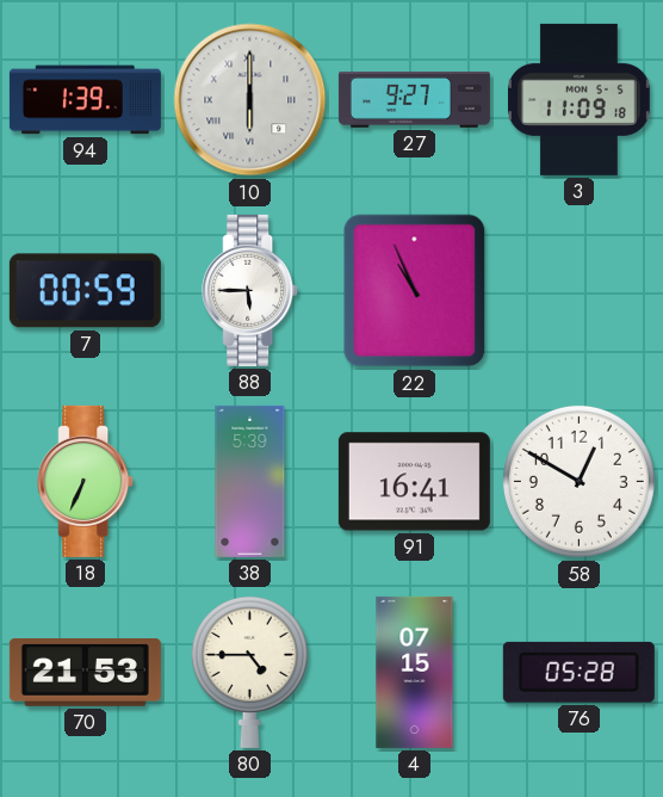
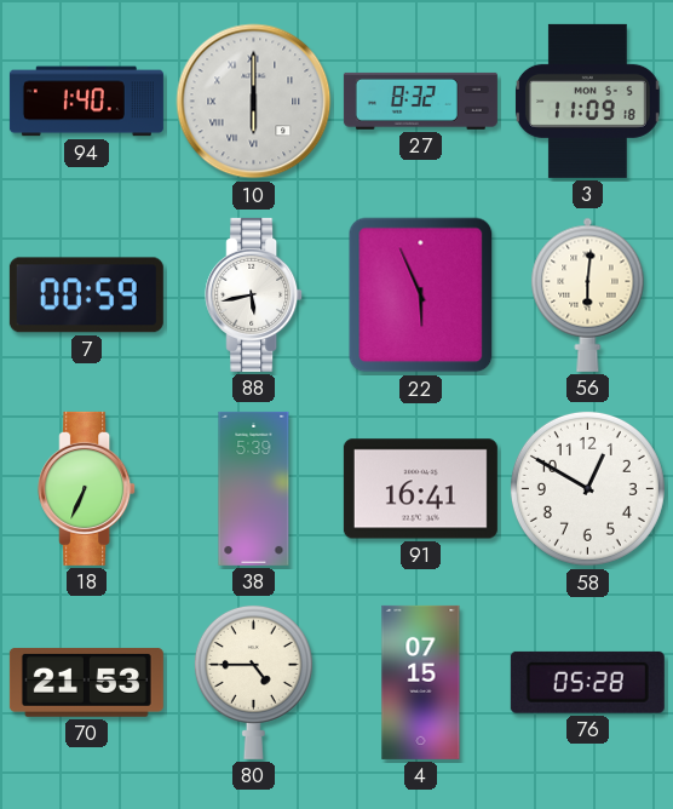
94: 1:39 -> 1:40
27: 9:27 -> 8:32
88: 5:45 -> 5:43
22: 10:56 -> 5:56
56: none -> 6:01
